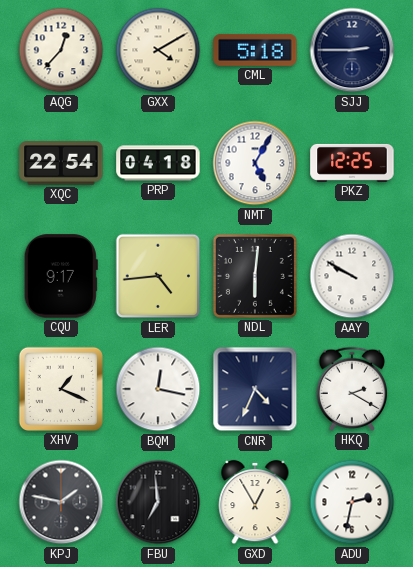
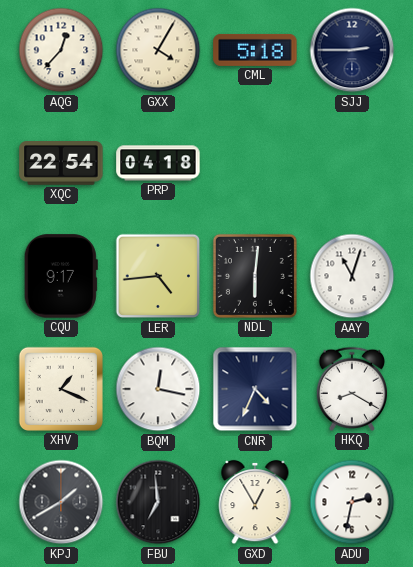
GXX: 4:10 -> 4:05
NMT: 5:05 -> none
PKZ: 12:25 -> none
AAY: 9:50 -> 11:03
HKQ: 2:20 -> 8:20
KPJ: 1:47 -> 1:40
